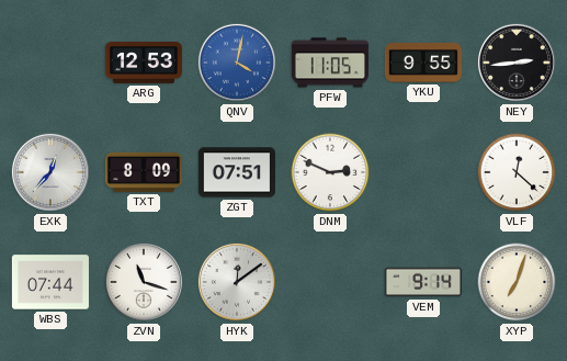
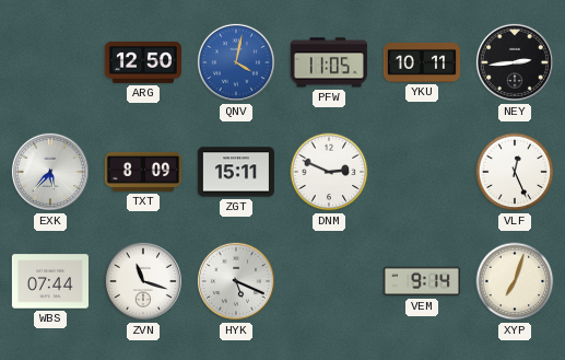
ARG: 12:53 -> 12:50
YKU: 9:55 -> 10:11
EXK: 12:37 -> 5:37
ZGT: 07:51 -> 15:11
VLF: 12:22 -> 12:26
HYK: 12:09 -> 5:19
